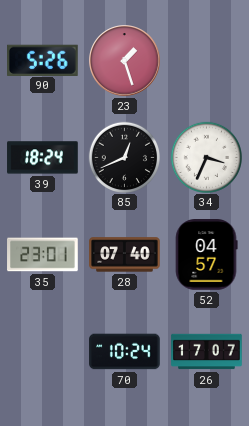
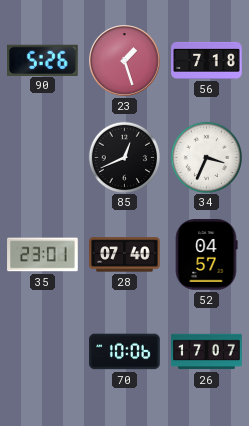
56: none -> 7:18
39: 18:24 -> none
70: 10:24 -> 10:06
